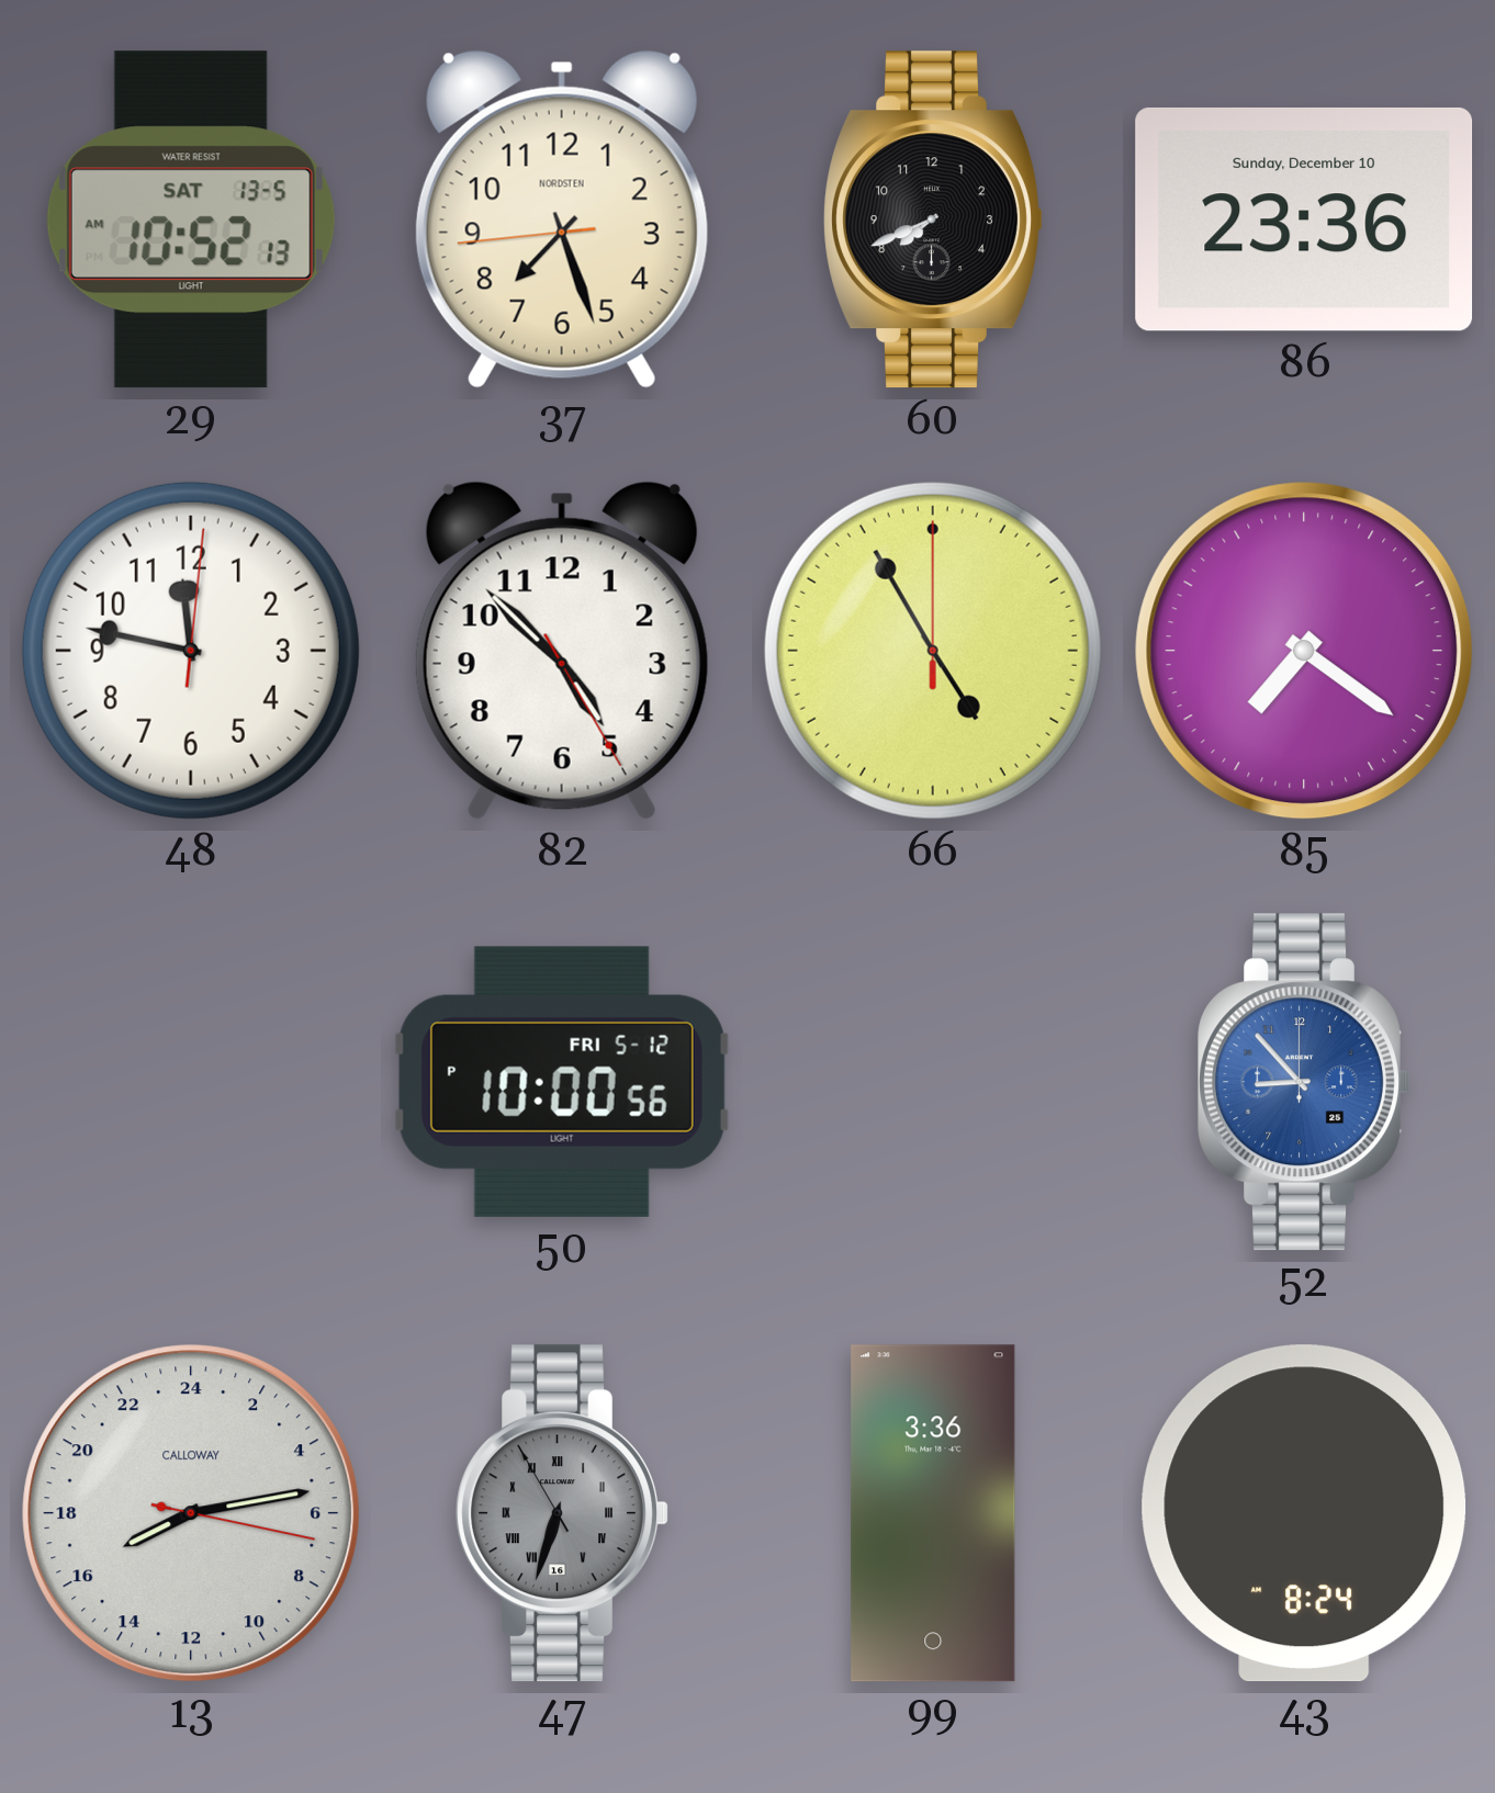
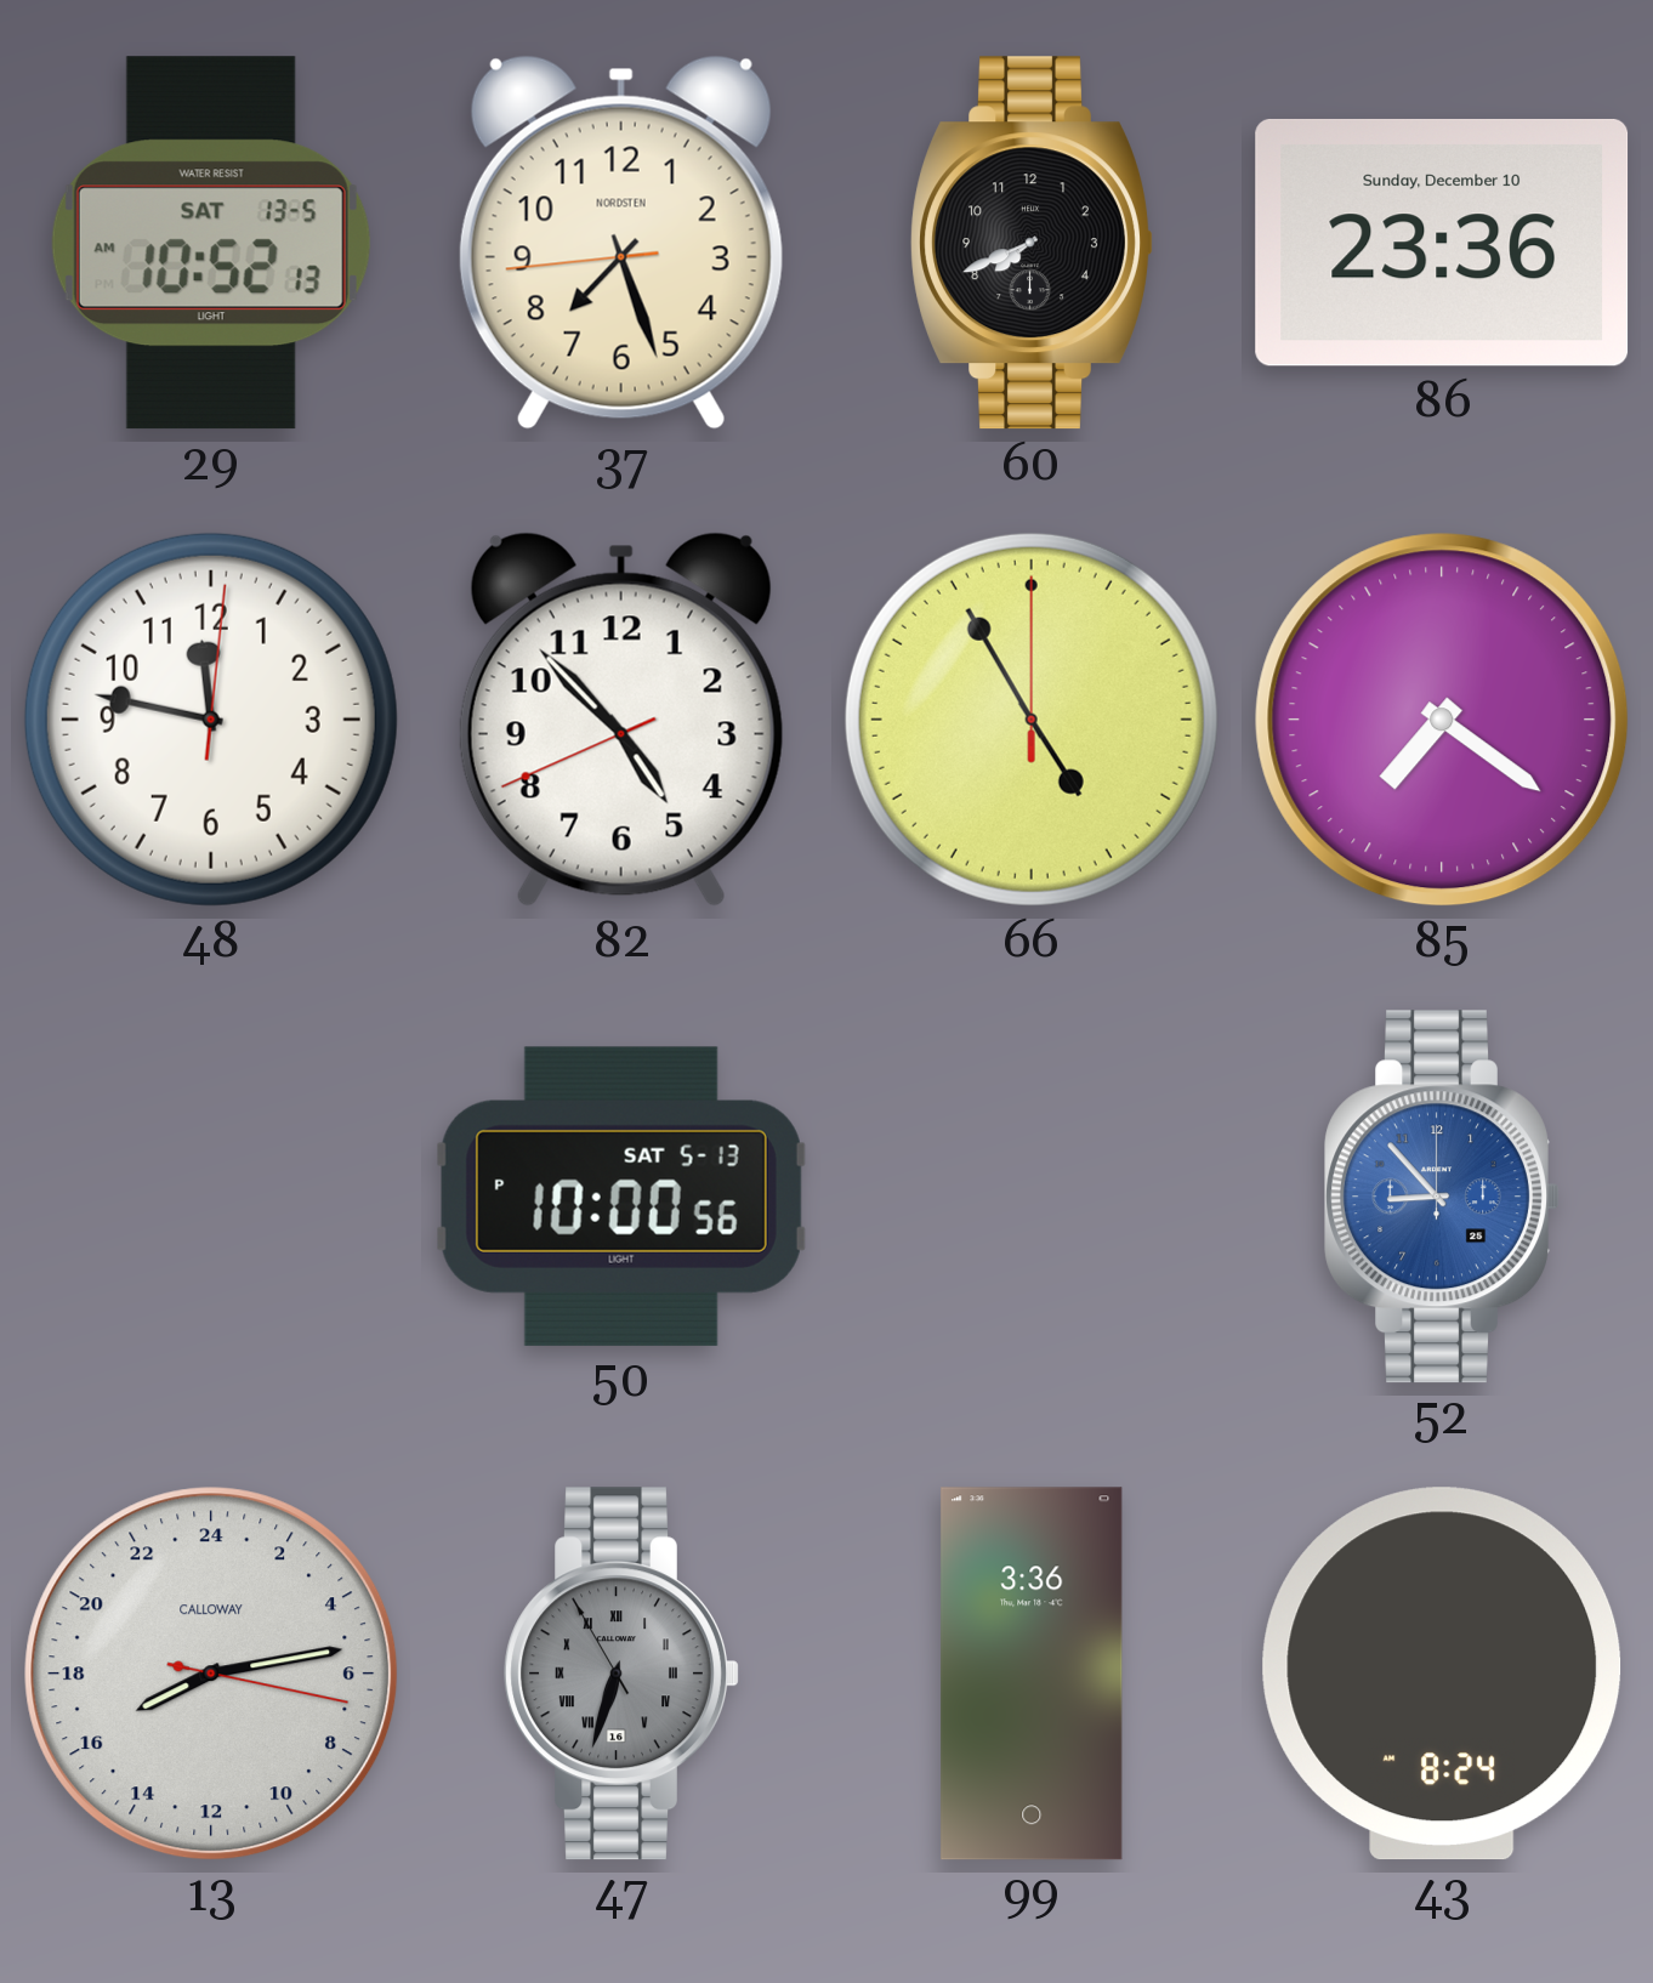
82: 4:52:25 -> 4:52:41
50 date: FRI 5-12 -> SAT 5-13
